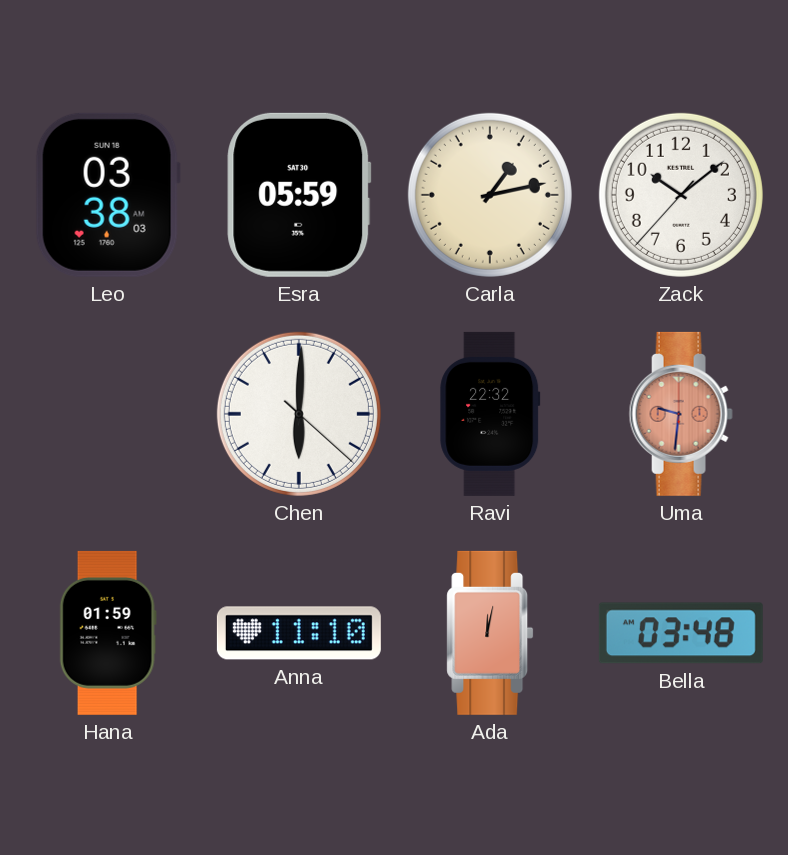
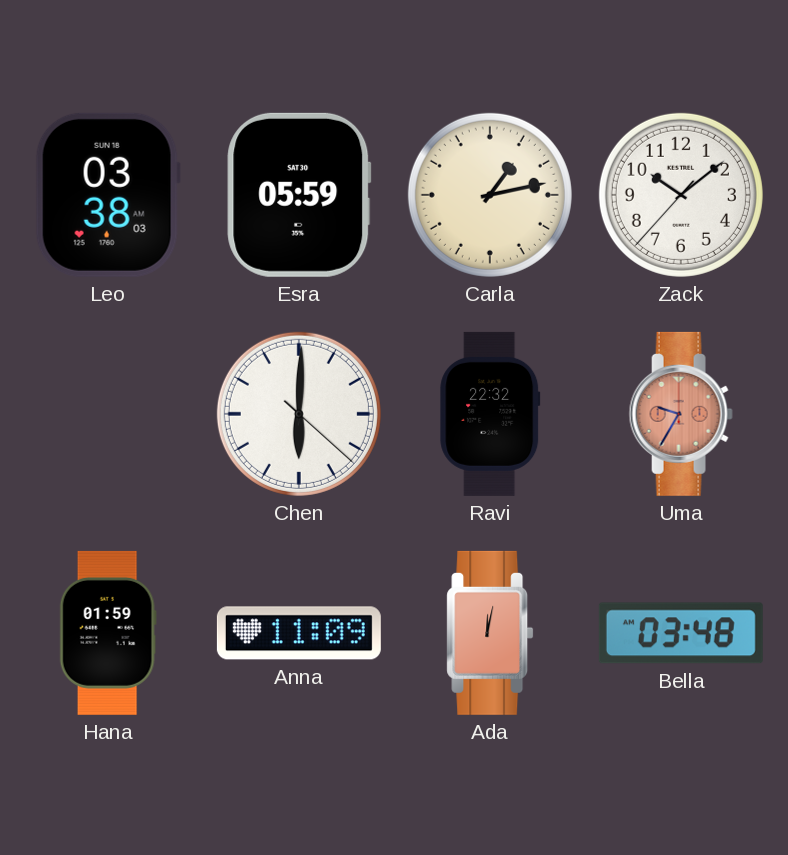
Uma: 9:31 -> 9:35
Anna: 11:10 -> 11:09
